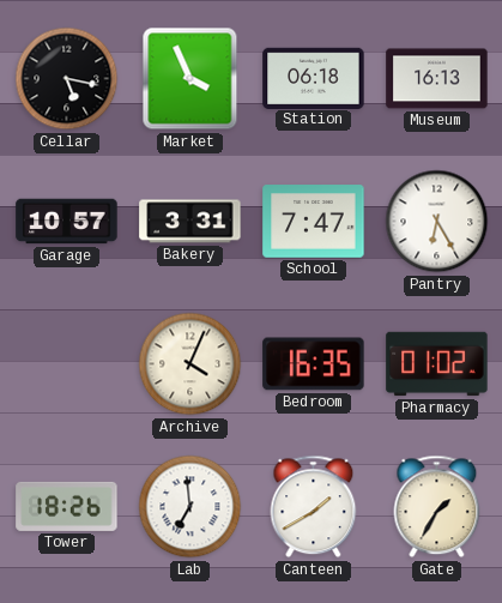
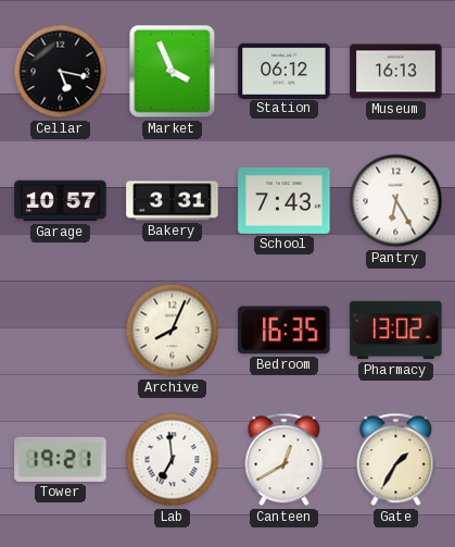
Station: 06:18 -> 06:12
School: 7:47 -> 7:43
Archive: 4:04 -> 8:04
Pharmacy: 01:02 -> 13:02
Tower: 18:26 -> 19:21
Canteen: 1:40 -> 12:40
